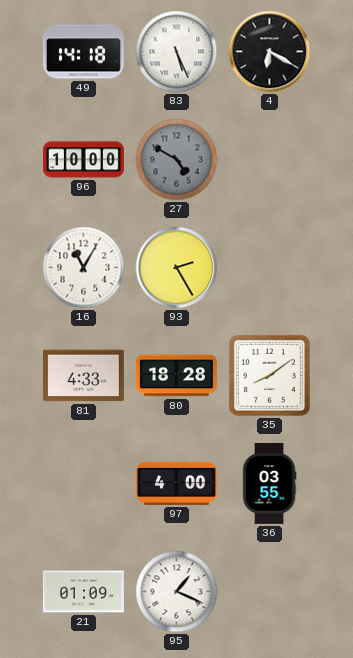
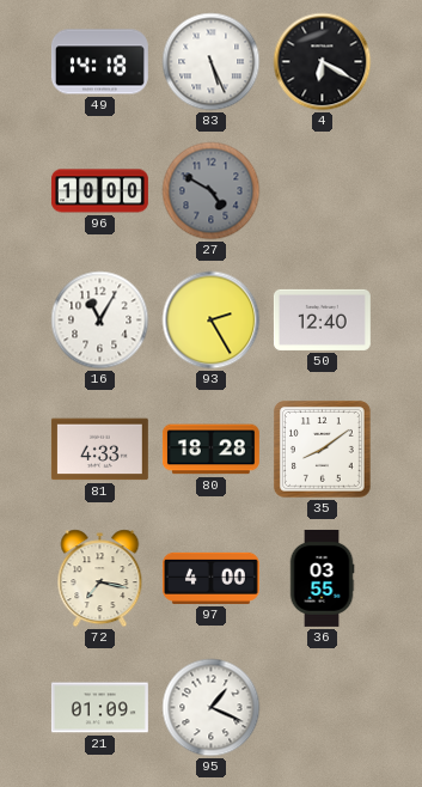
50: none -> 12:40
72: none -> 7:17
